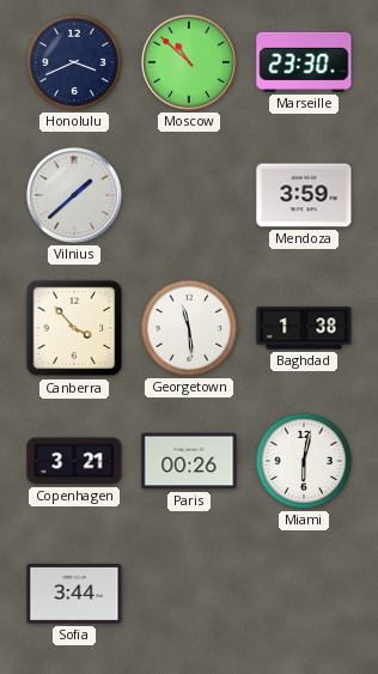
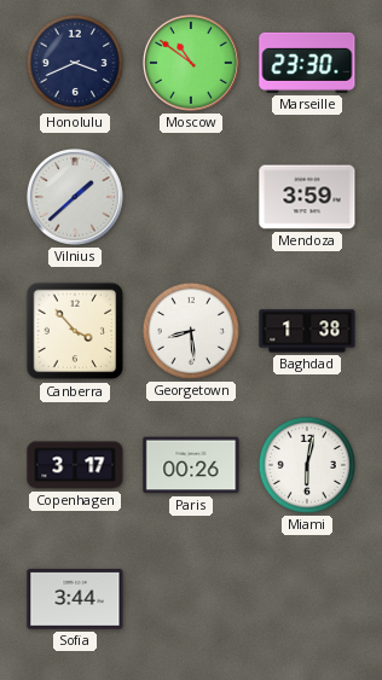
Moscow: 10:52 -> 10:51
Georgetown: 11:29 -> 8:29
Copenhagen: 3:21 -> 3:17
